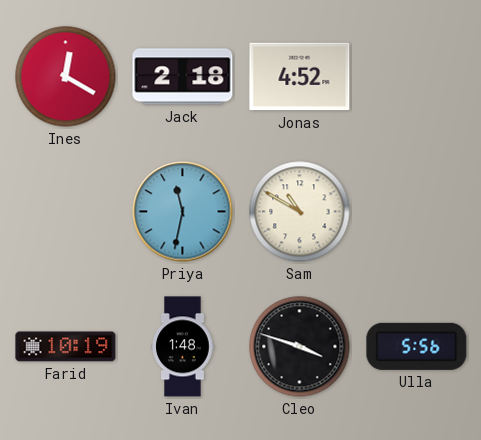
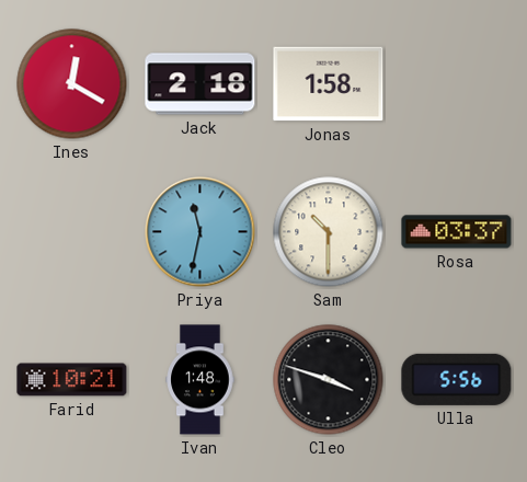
Jonas: 4:52 -> 1:58
Sam: 10:50 -> 10:30
Rosa: none -> 03:37
Farid: 10:19 -> 10:21
